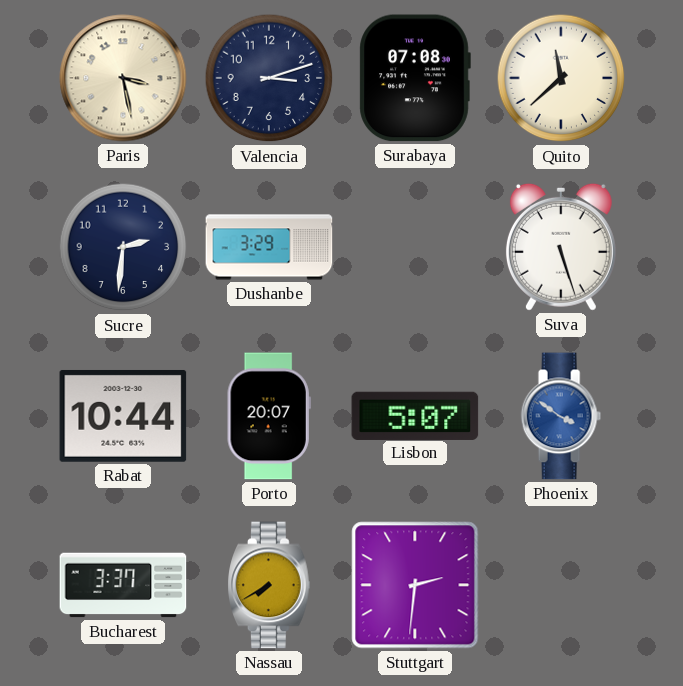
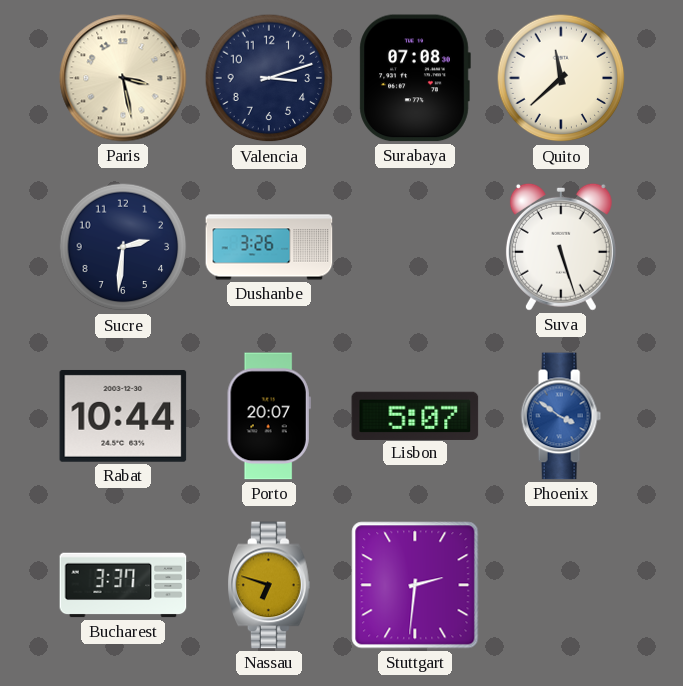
Dushanbe: 3:29 -> 3:26
Nassau: 7:40 -> 6:48
